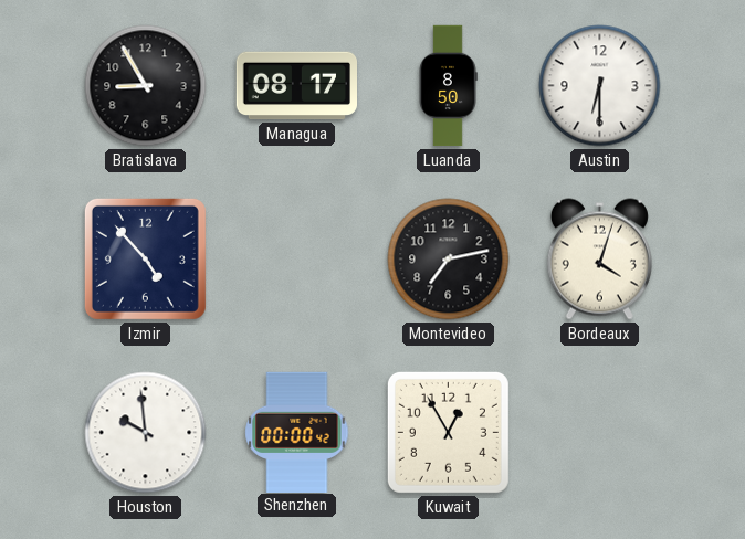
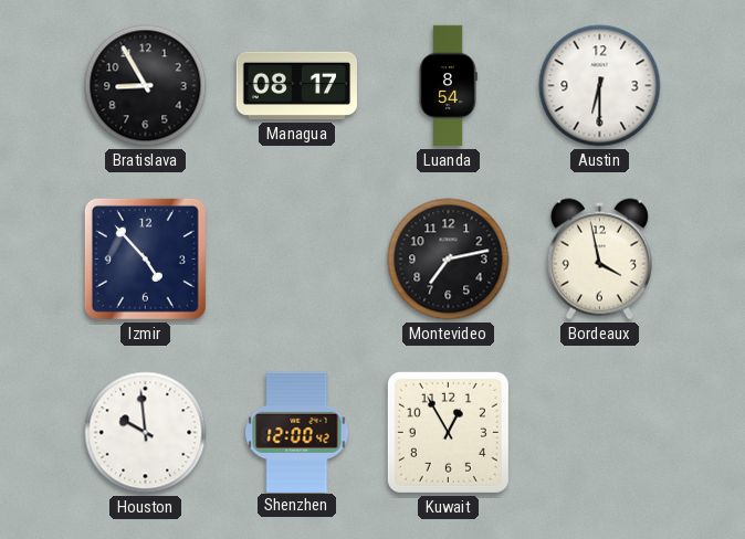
Luanda: 8:50 -> 8:54
Bordeaux: 4:03 -> 3:58
Shenzhen: 00:00 -> 12:00
